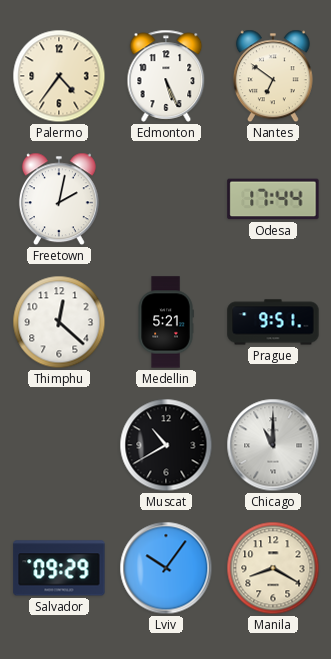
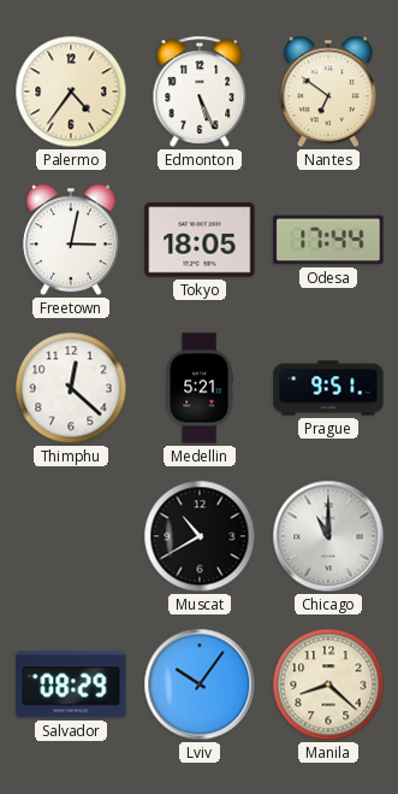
Freetown: 2:02 -> 3:02
Tokyo: none -> 18:05
Salvador: 09:29 -> 08:29
Manila: 8:20 -> 8:22
